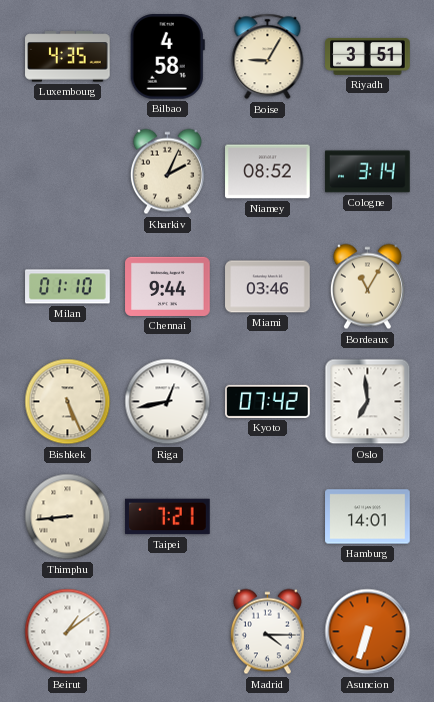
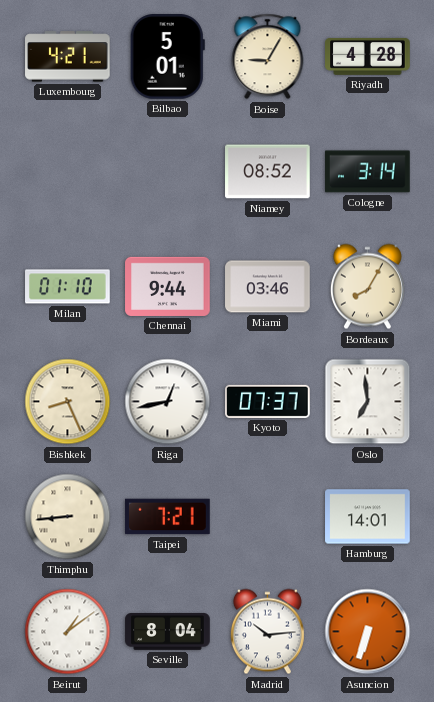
Luxembourg: 4:35 -> 4:21
Bilbao: 4:58 -> 5:01
Riyadh: 3:51 -> 4:28
Kharkiv: 2:04 -> none
Bordeaux: 11:05 -> 8:05
Bishkek: 5:26 -> 8:26
Kyoto: 07:42 -> 07:37
Seville: none -> 8:04
Madrid: 4:15 -> 10:14
